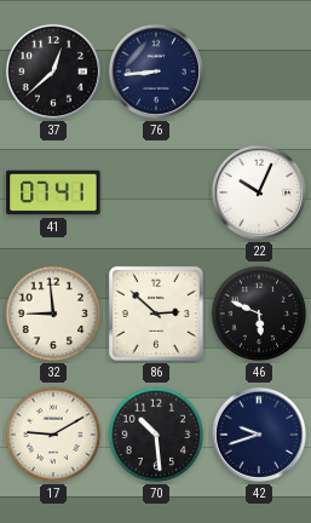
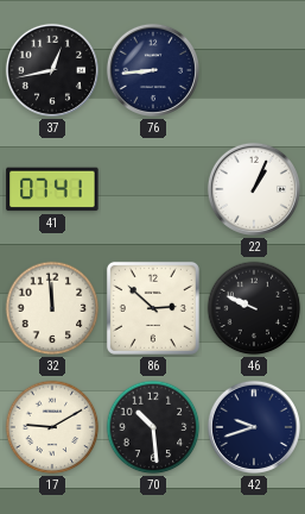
37: 12:38 -> 12:43
22: 10:04 -> 1:04
32: 8:59 -> 11:59
46: 5:49 -> 9:49
